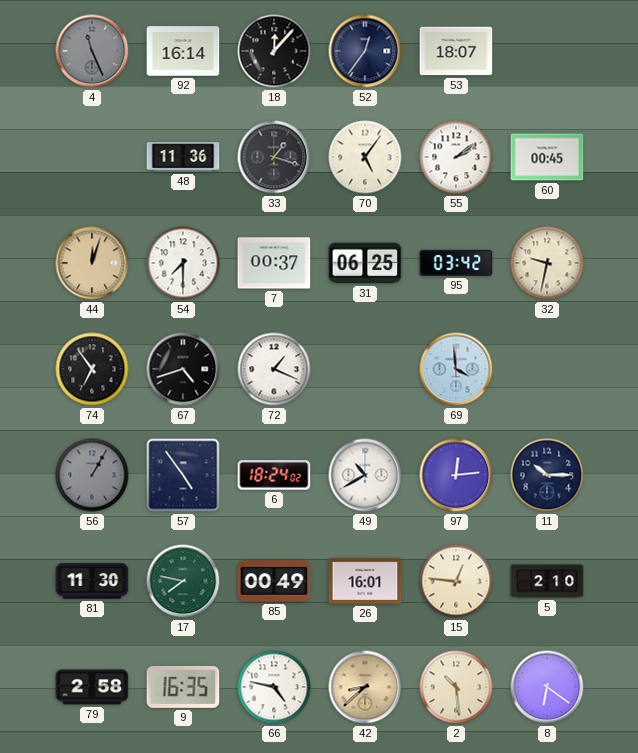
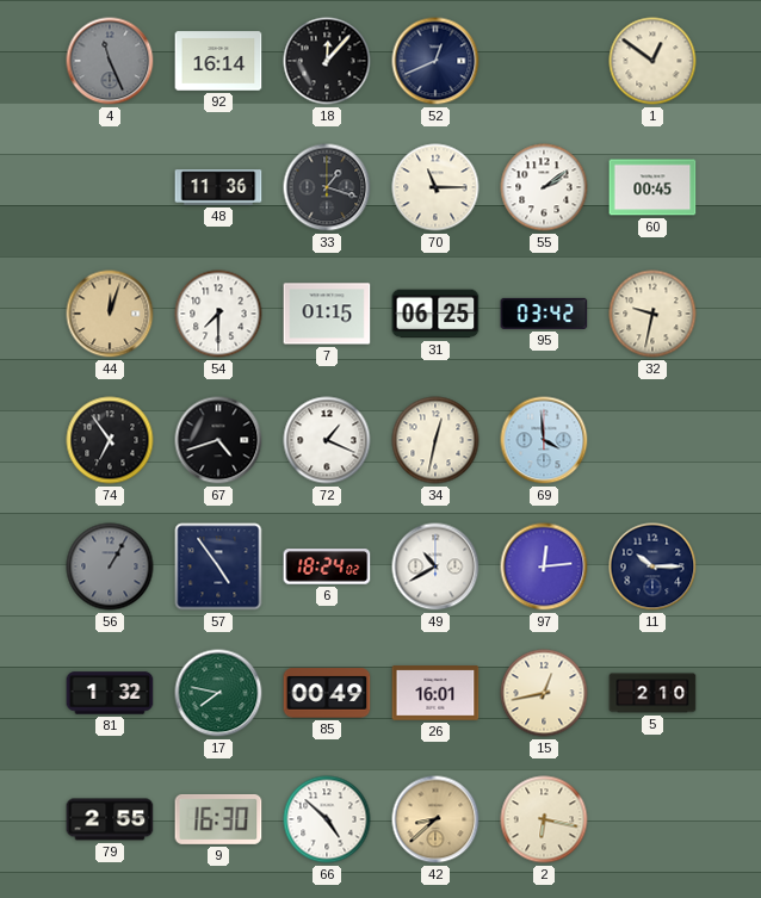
52: 12:36 -> 12:41
53: 18:07 -> none
1: none -> 12:51
70: 5:06 -> 11:15
7: 00:37 -> 01:15
34: none -> 12:32
81: 11:30 -> 1:32
15: 12:46 -> 12:43
79: 2:58 -> 2:55
9: 16:35 -> 16:30
66: 4:47 -> 4:52
2: 10:29 -> 6:17
8: 6:21 -> none
